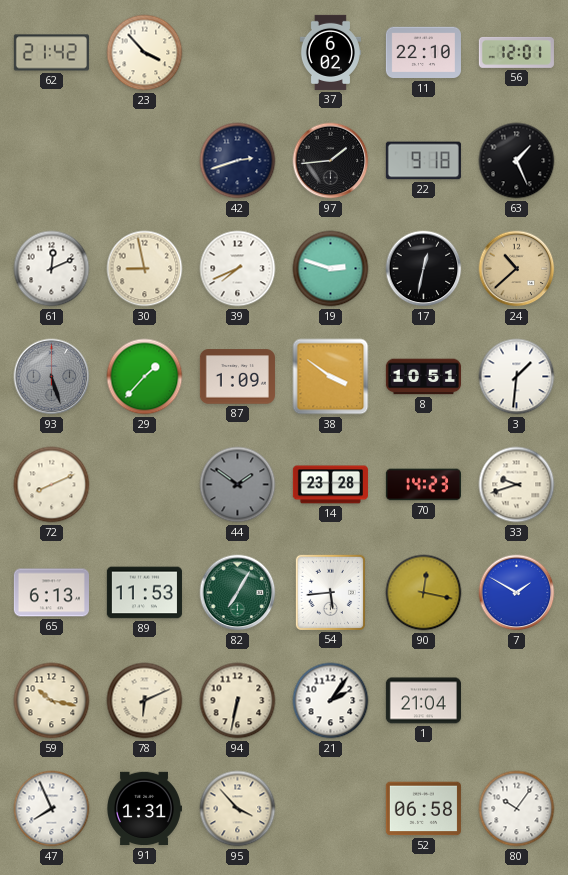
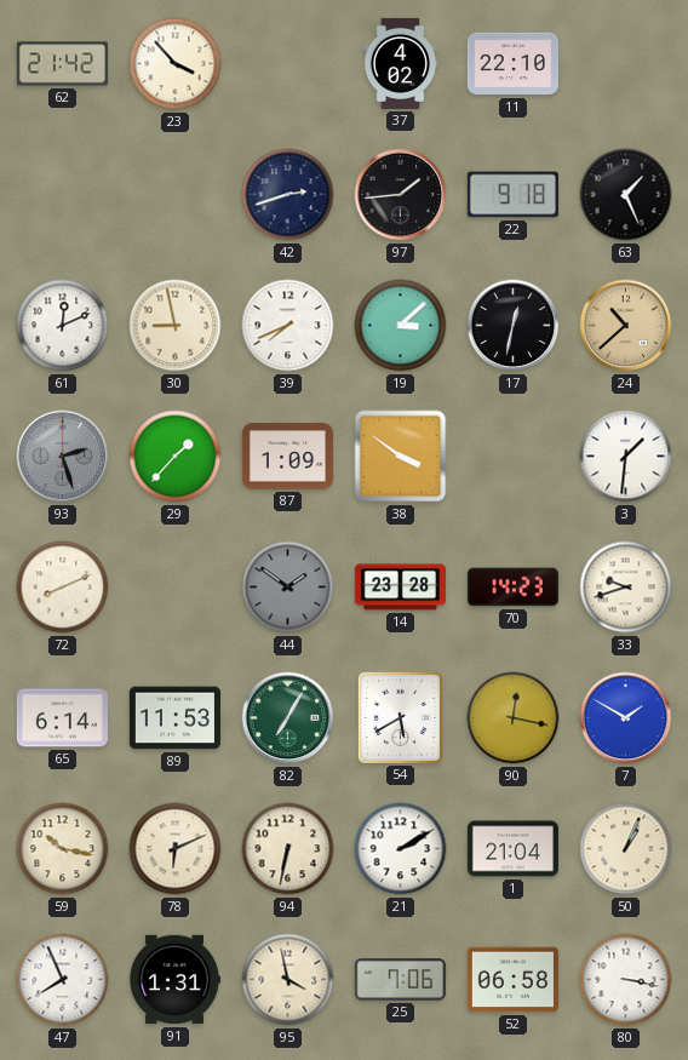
37: 6:02 -> 4:02
56: 12:01 -> none
19: 2:48 -> 3:08
93: 5:27 -> 2:27
8: 10:51 -> none
65: 6:13 -> 6:14
54: 5:44 -> 5:40
21: 2:06 -> 2:10
50: none -> 1:04
95: 3:53 -> 3:58
25: none -> 7:06
80: 10:06 -> 3:17
